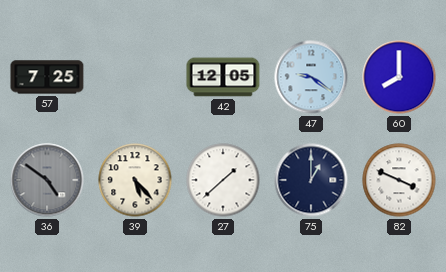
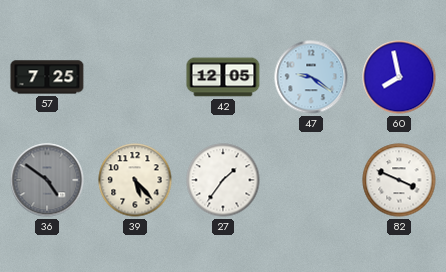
60: 8:00 -> 7:58
27: 1:38 -> 1:36
75: 1:00 -> none
